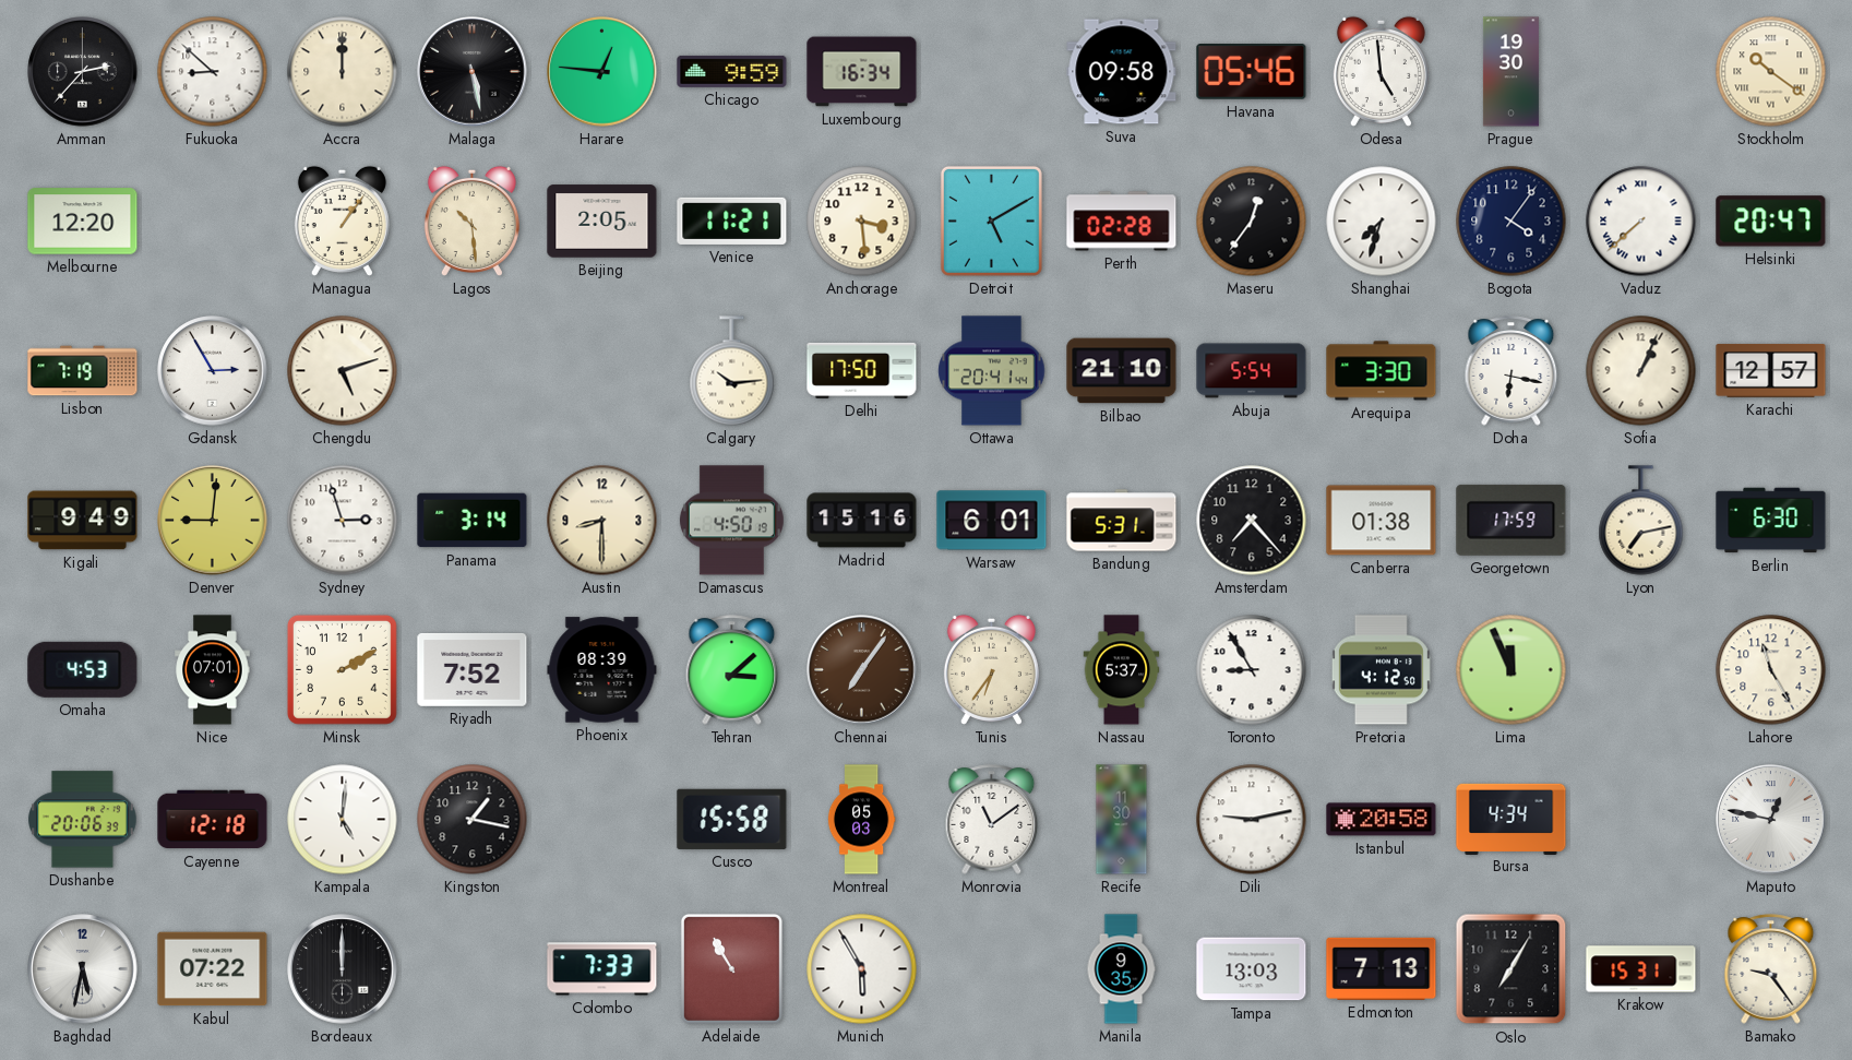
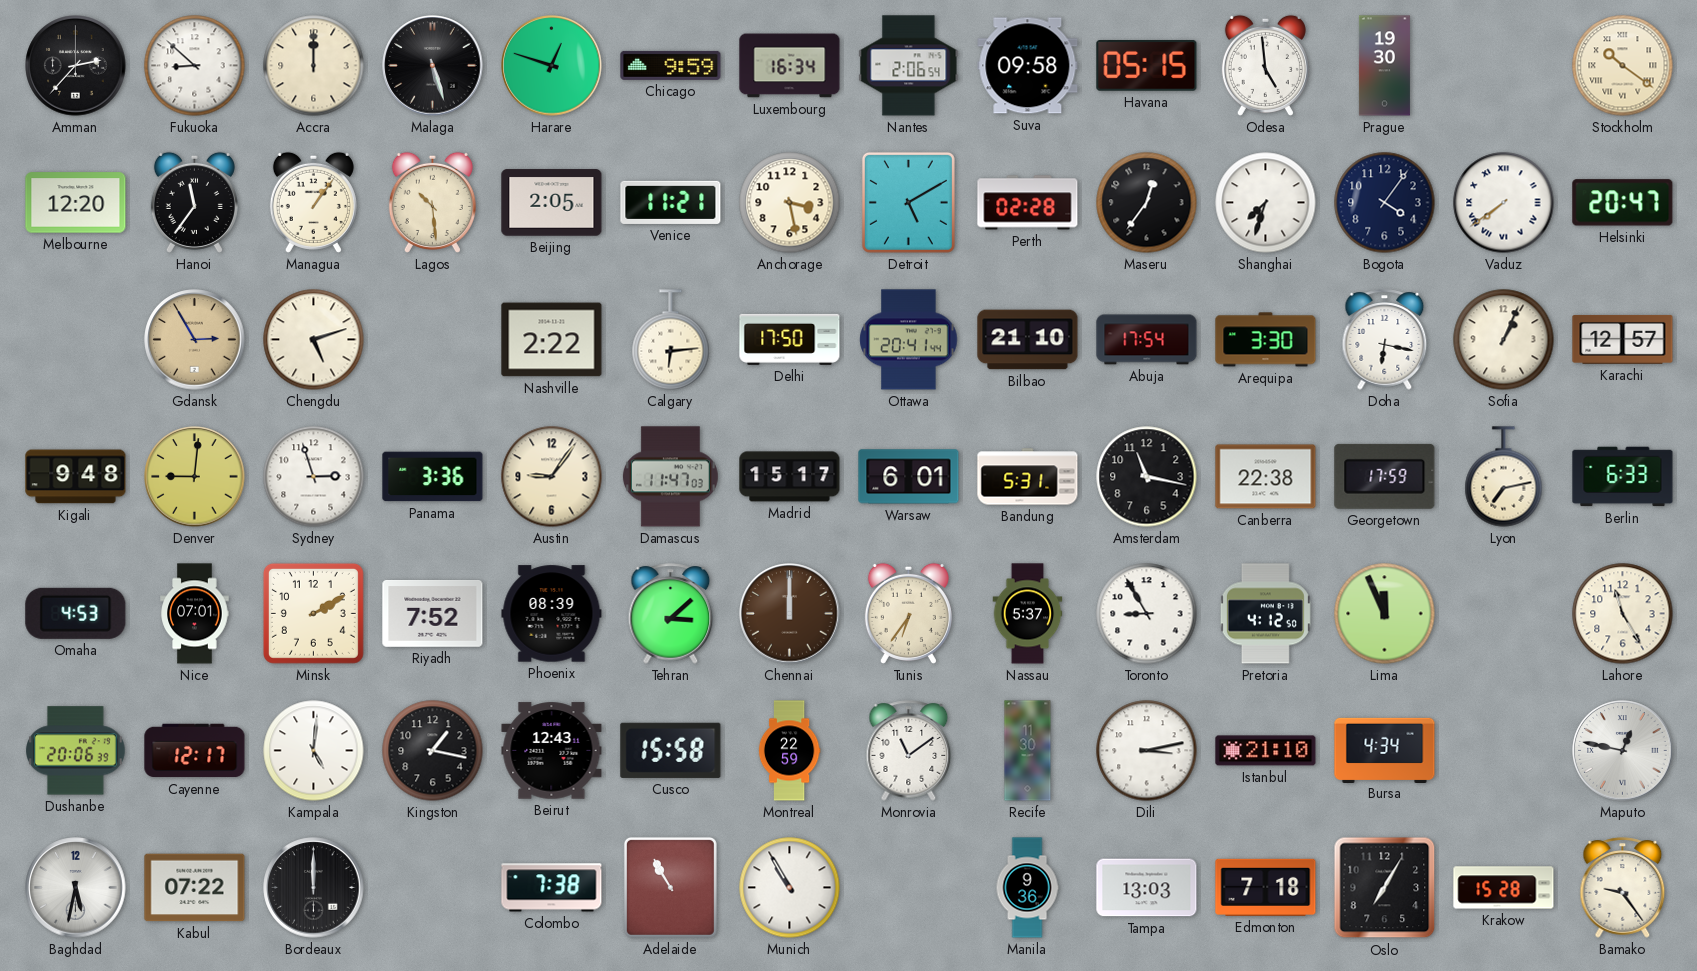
Malaga: 5:28 -> 5:27
Harare: 12:46 -> 12:48
Nantes: none -> 2:06
Havana: 05:46 -> 05:15
Hanoi: none -> 11:36
Anchorage: 3:29 -> 3:28
Vaduz: 7:38 -> 7:39
Lisbon: 7:19 -> none
Gdansk dial: white -> champagne
Nashville: none -> 2:22
Calgary: 10:14 -> 6:14
Abuja: 5:54 -> 17:54
Kigali: 9:49 -> 9:48
Panama: 3:14 -> 3:36
Austin: 8:30 -> 9:06
Damascus: 4:50 -> 11:47
Madrid: 15:16 -> 15:17
Amsterdam: 7:23 -> 11:17
Canberra: 01:38 -> 22:38
Berlin: 6:30 -> 6:33
Chennai: 7:06 -> 12:00
Cayenne: 12:18 -> 12:17
Beirut: none -> 12:43
Montreal: 05:03 -> 22:59
Dili: 9:13 -> 3:13
Istanbul: 20:58 -> 21:10
Colombo: 7:33 -> 7:38
Munich: 5:55 -> 10:55
Manila: 9:35 -> 9:36
Edmonton: 7:13 -> 7:18
Krakow: 15:31 -> 15:28
